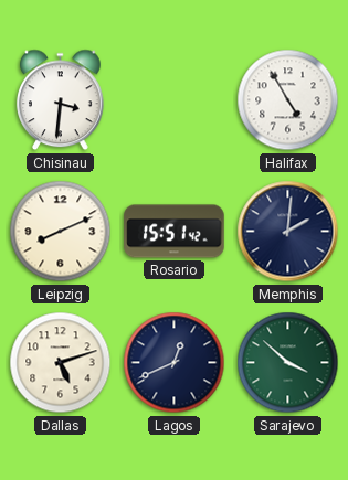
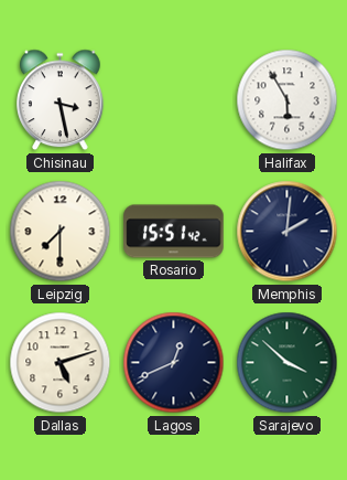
Chisinau: 3:31 -> 3:28
Halifax: 4:55 -> 5:55
Leipzig: 8:11 -> 7:30
